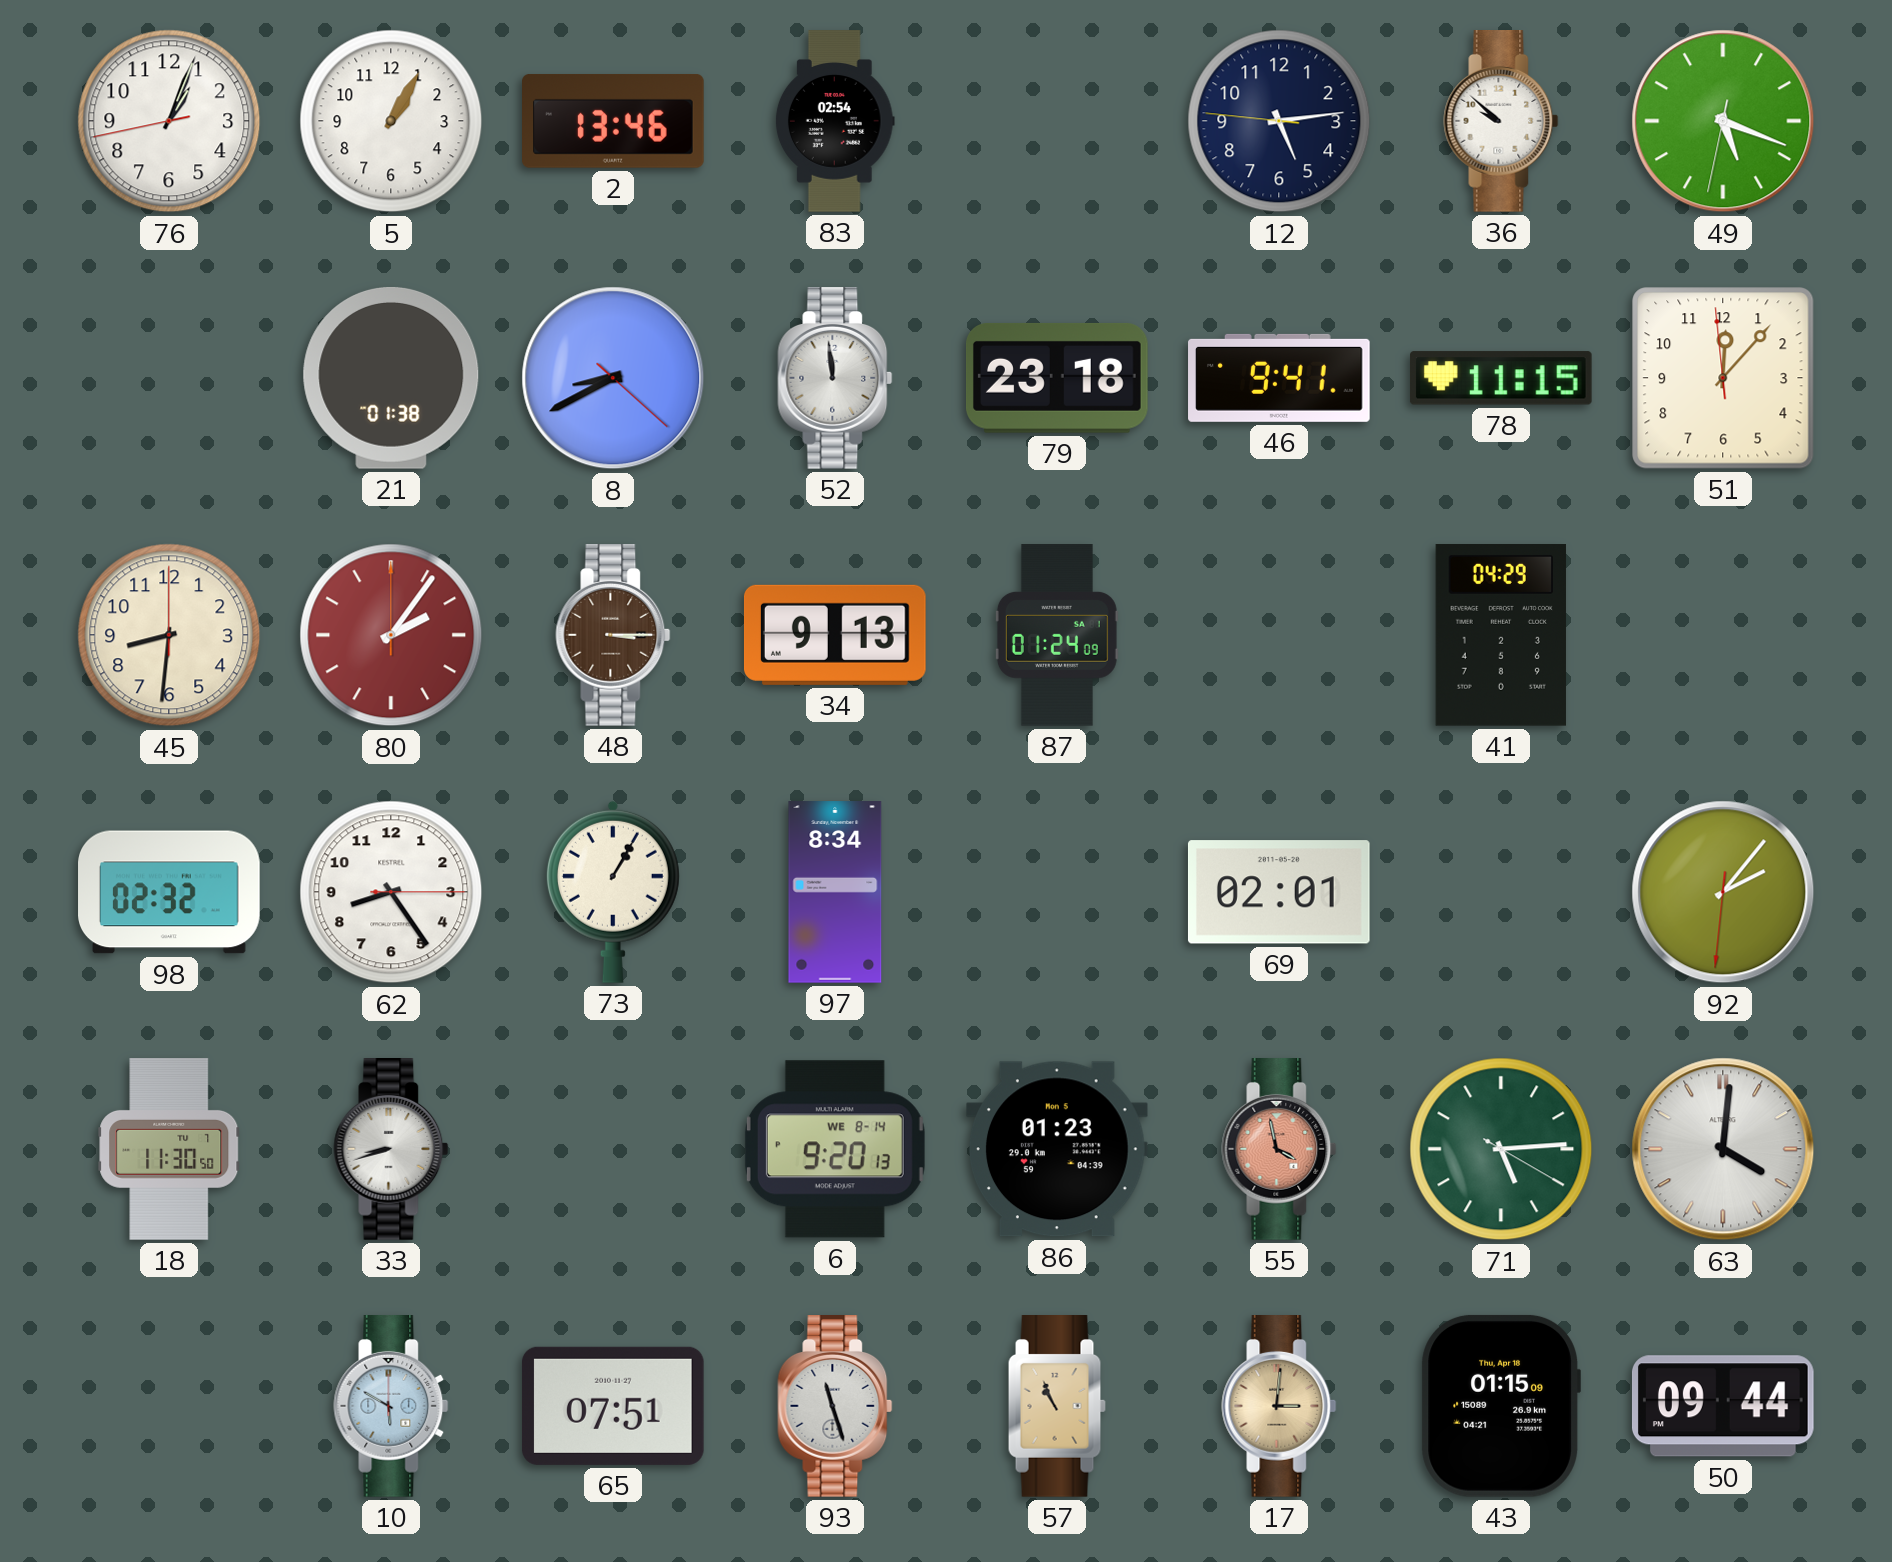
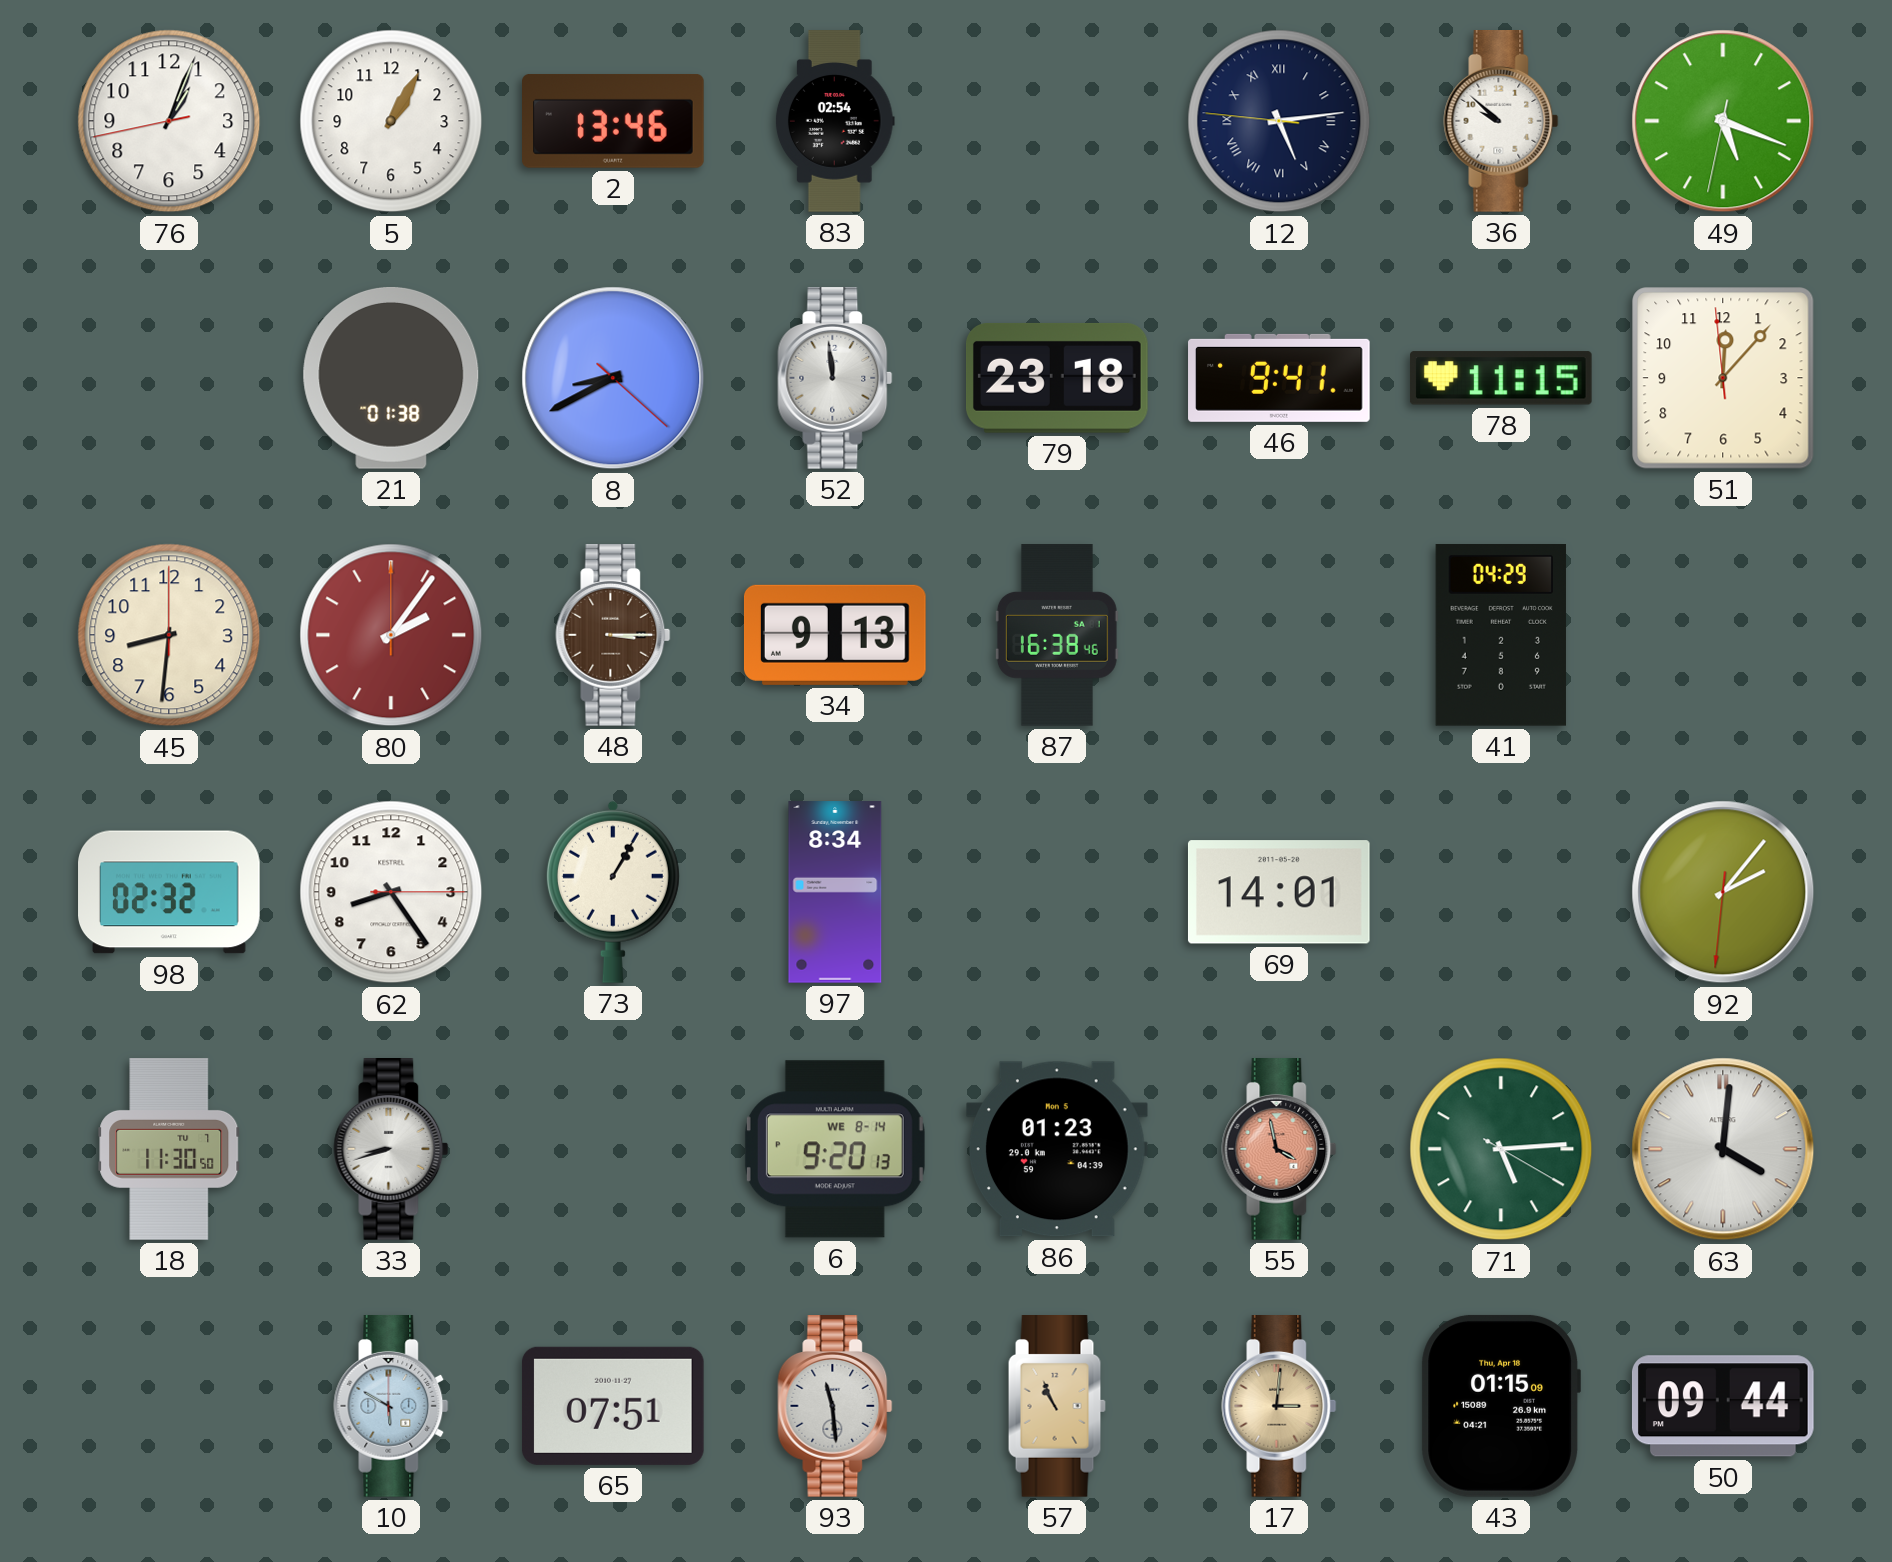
12 numerals: Arabic -> Roman
87: 01:24 -> 16:38
69: 02:01 -> 14:01
93: 11:27 -> 11:29
